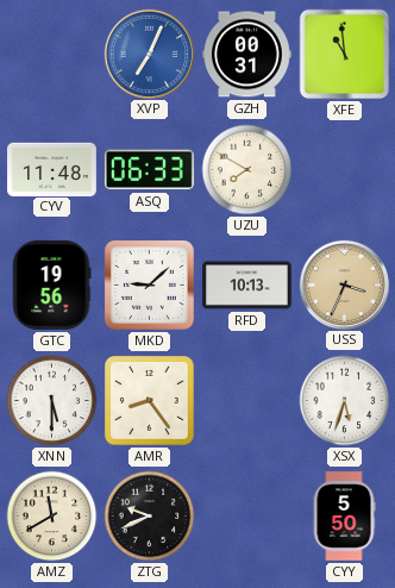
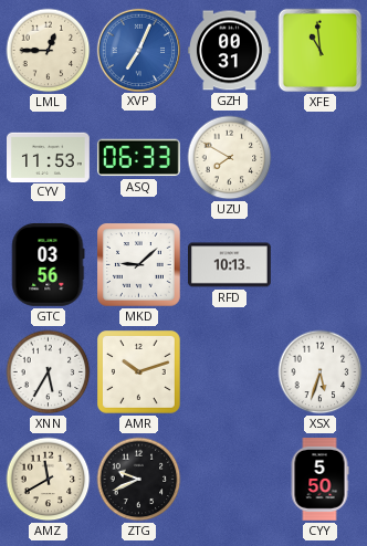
LML: none -> 12:45
CYV: 11:48 -> 11:53
GTC: 19:56 -> 03:56
USS: 3:34 -> none
XNN: 5:30 -> 5:35
AMR: 8:24 -> 10:12
